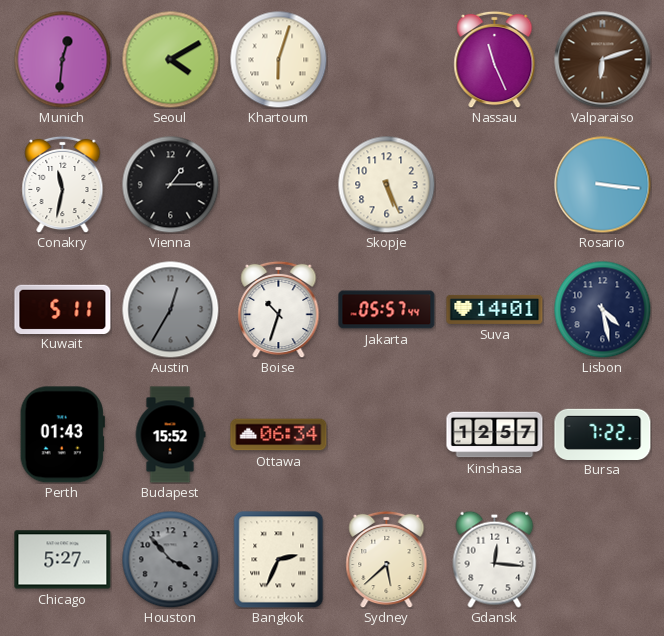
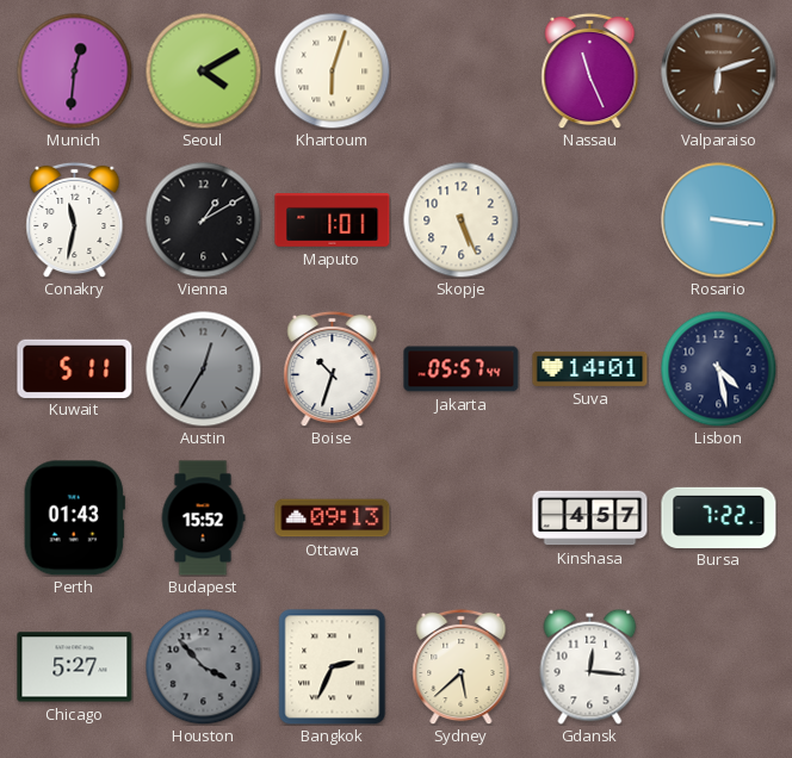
Vienna: 1:15 -> 1:10
Maputo: none -> 1:01
Ottawa: 06:34 -> 09:13
Kinshasa: 12:57 -> 4:57
